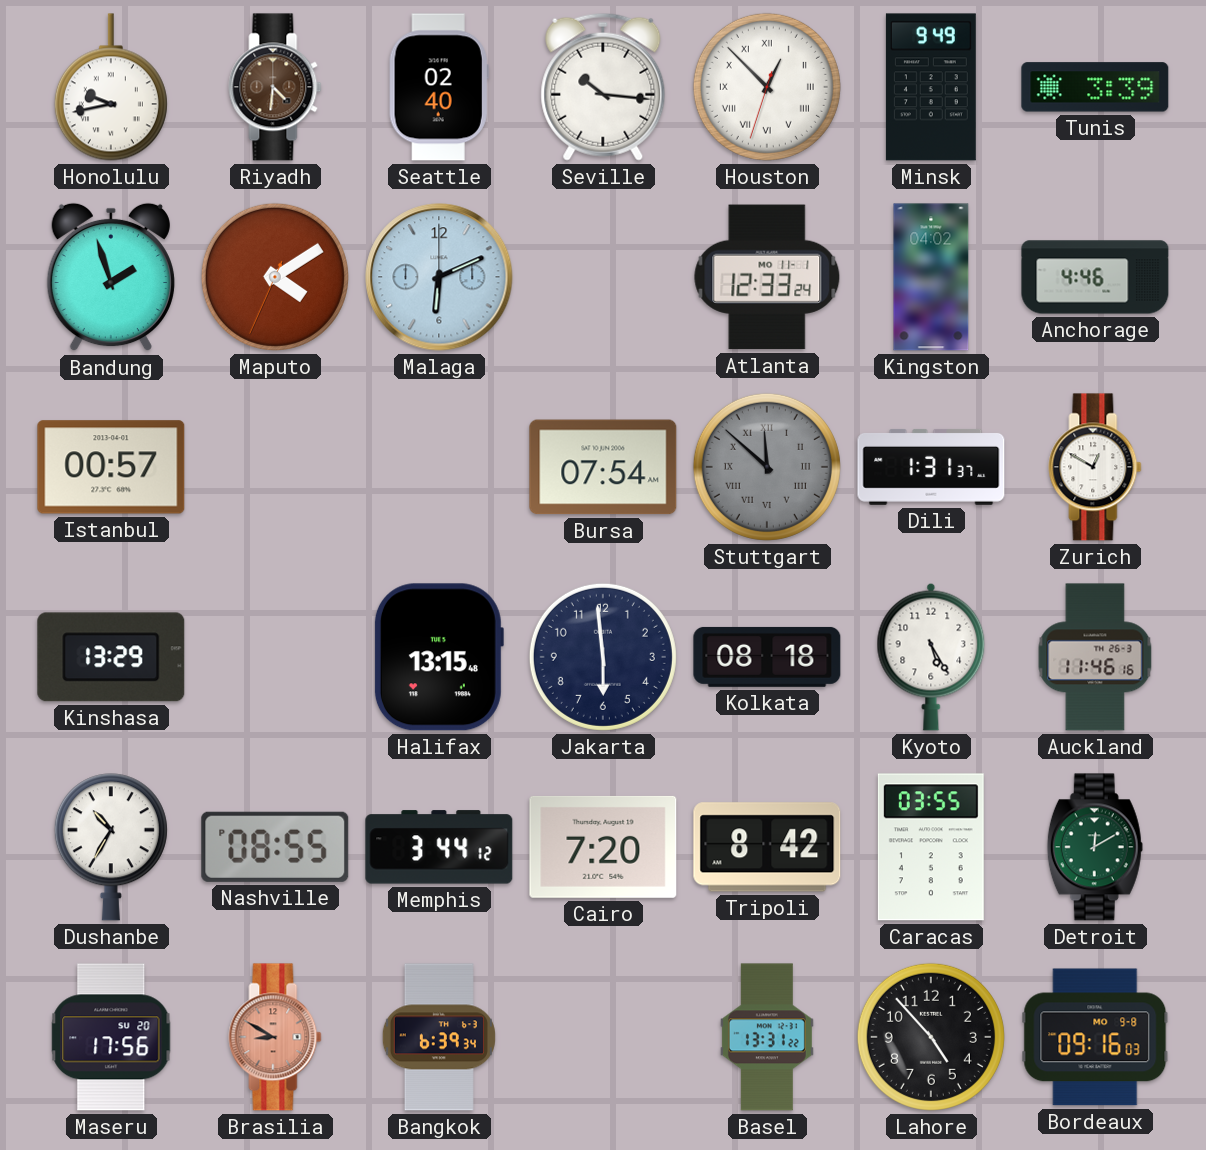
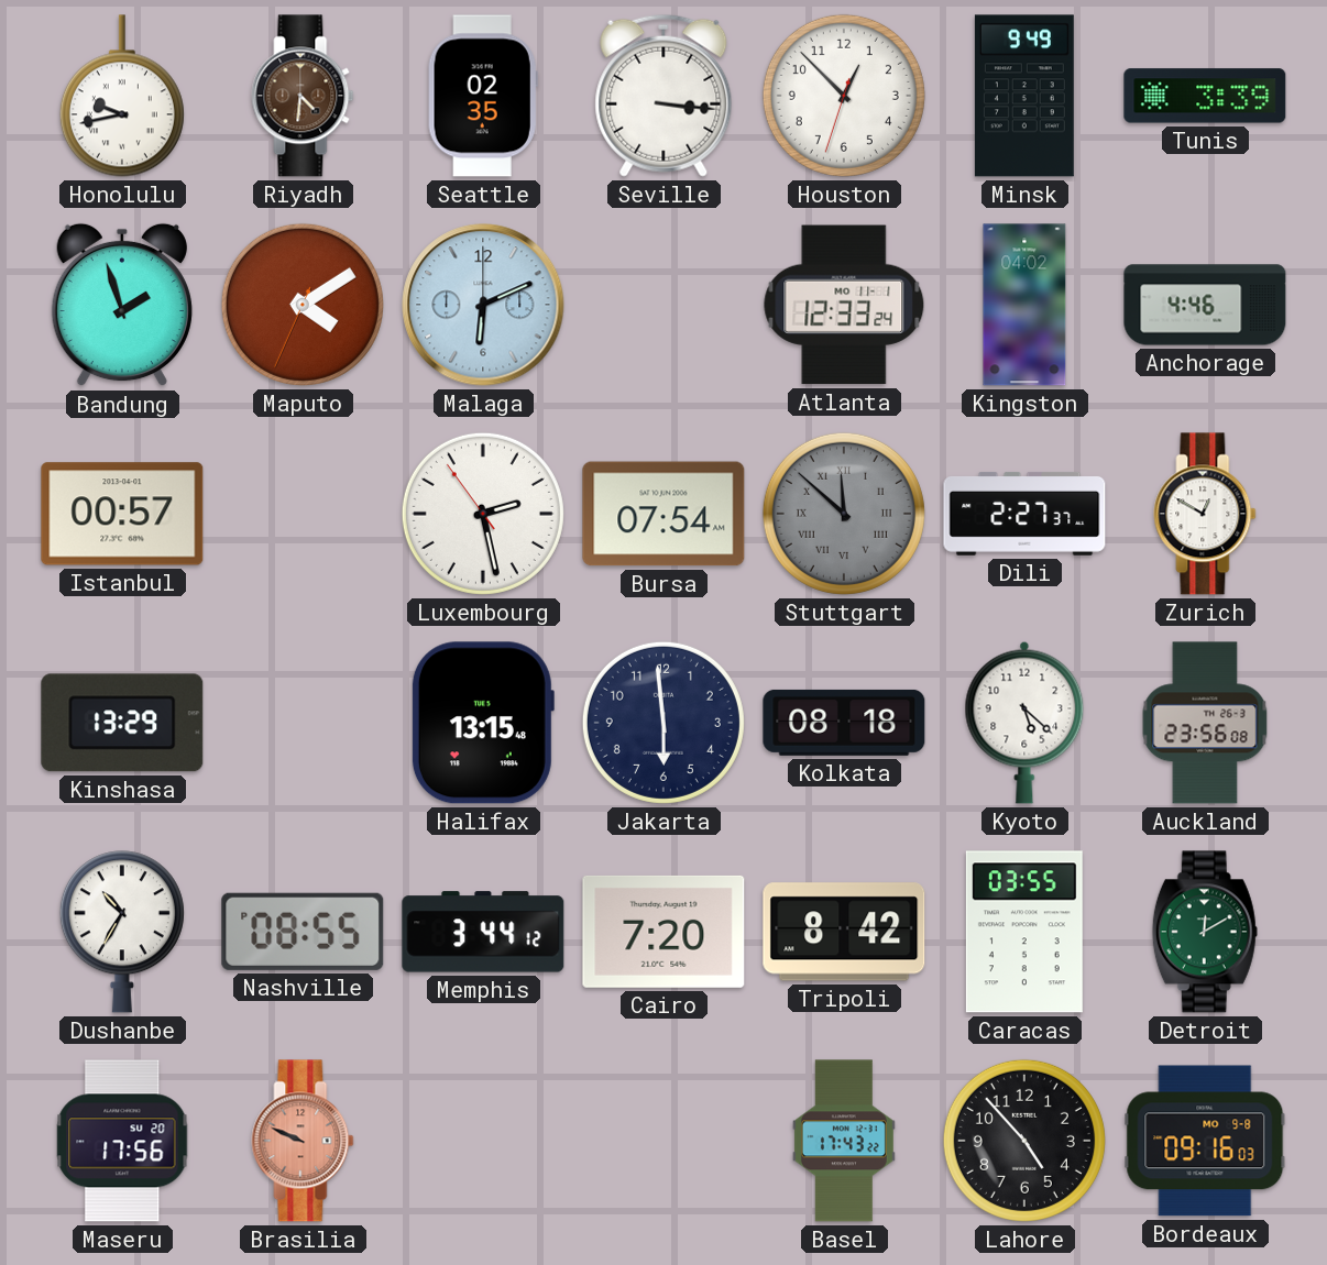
Seattle: 02:40 -> 02:35
Seville: 10:16 -> 3:16
Houston numerals: Roman -> Arabic
Luxembourg: none -> 2:27
Dili: 1:31 -> 2:27
Kyoto: 5:25 -> 5:22
Auckland: 11:46 -> 23:56
Brasilia: 8:50 -> 9:49
Bangkok: 6:39 -> none
Basel: 13:31 -> 17:43
